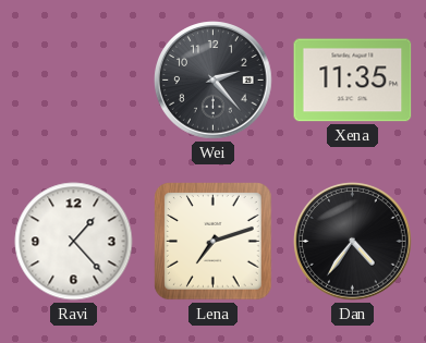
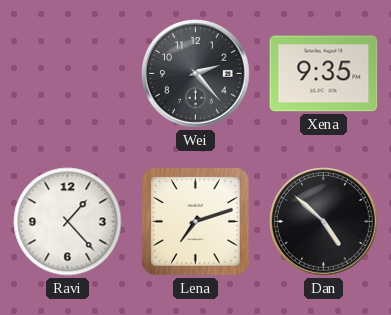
Xena: 11:35 -> 9:35
Dan: 4:36 -> 4:52
